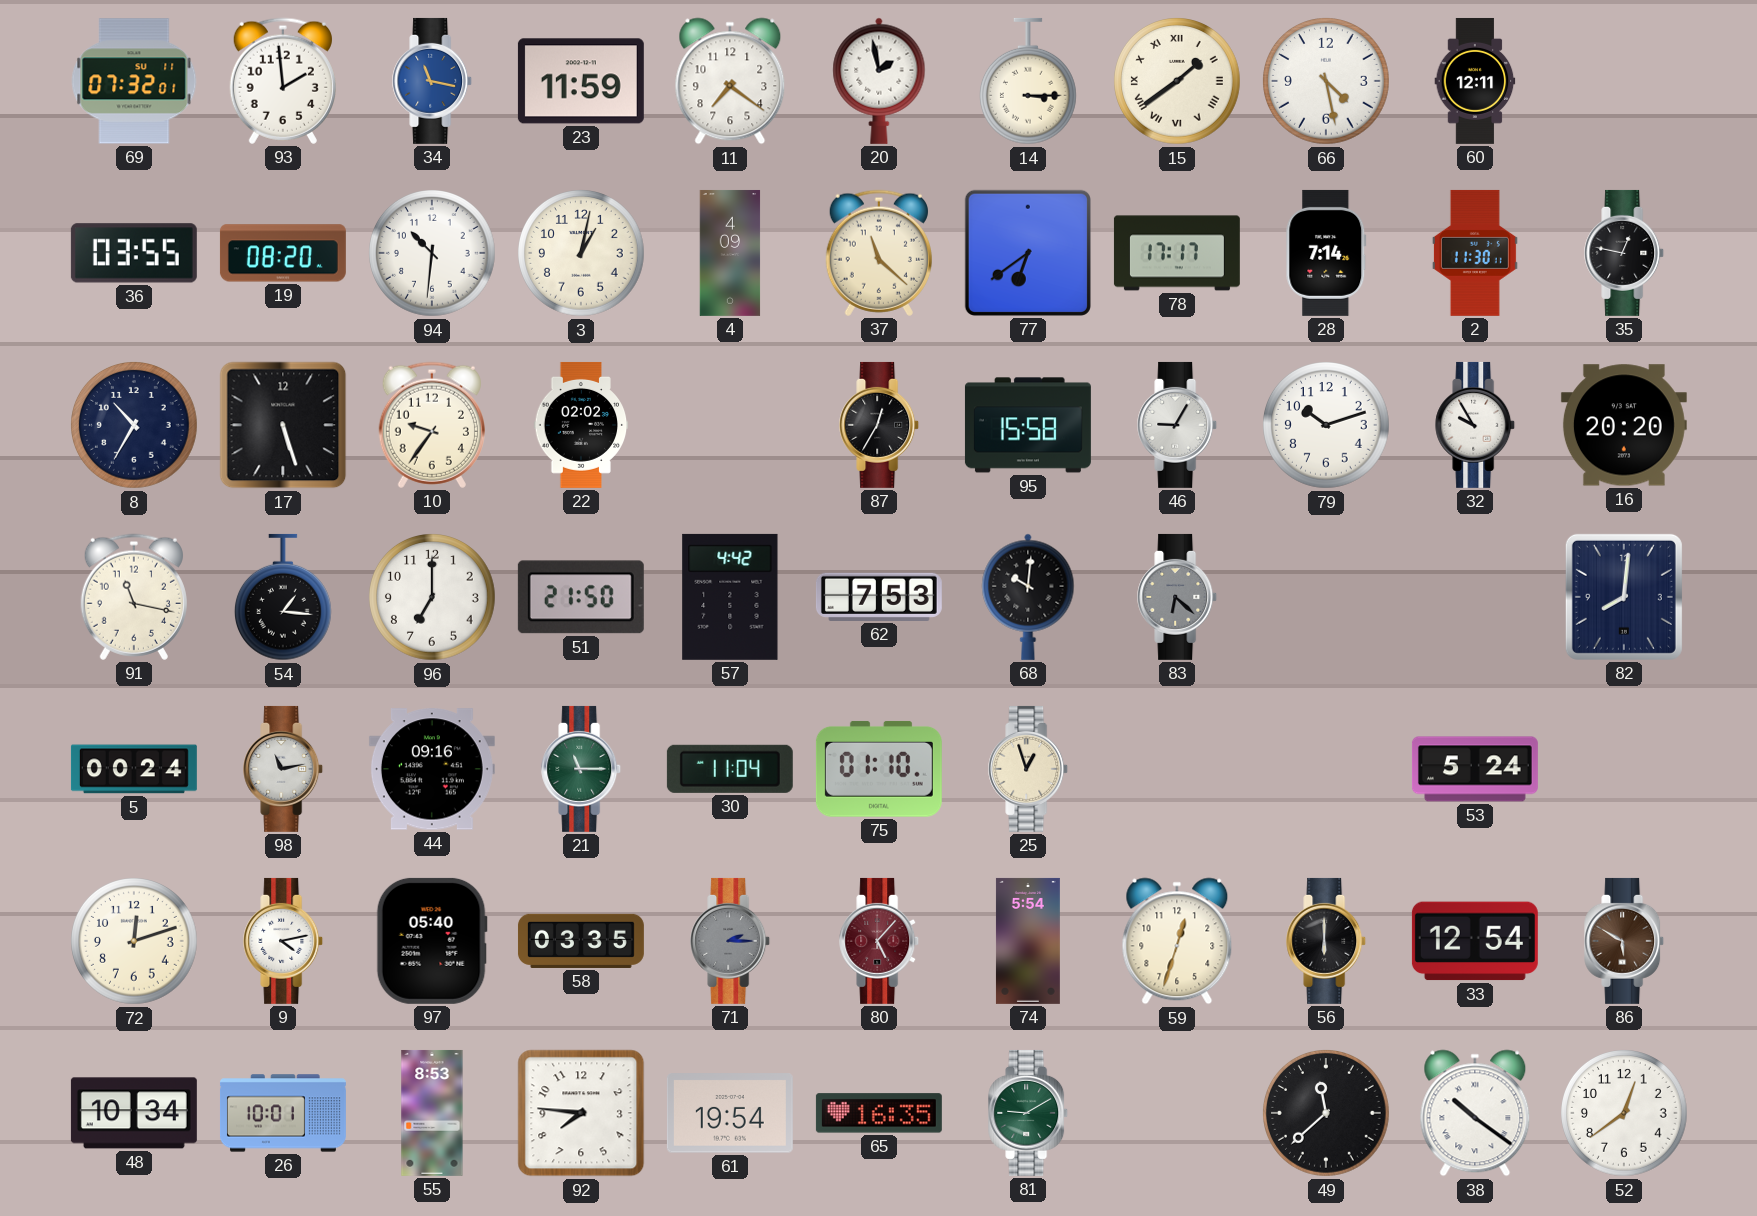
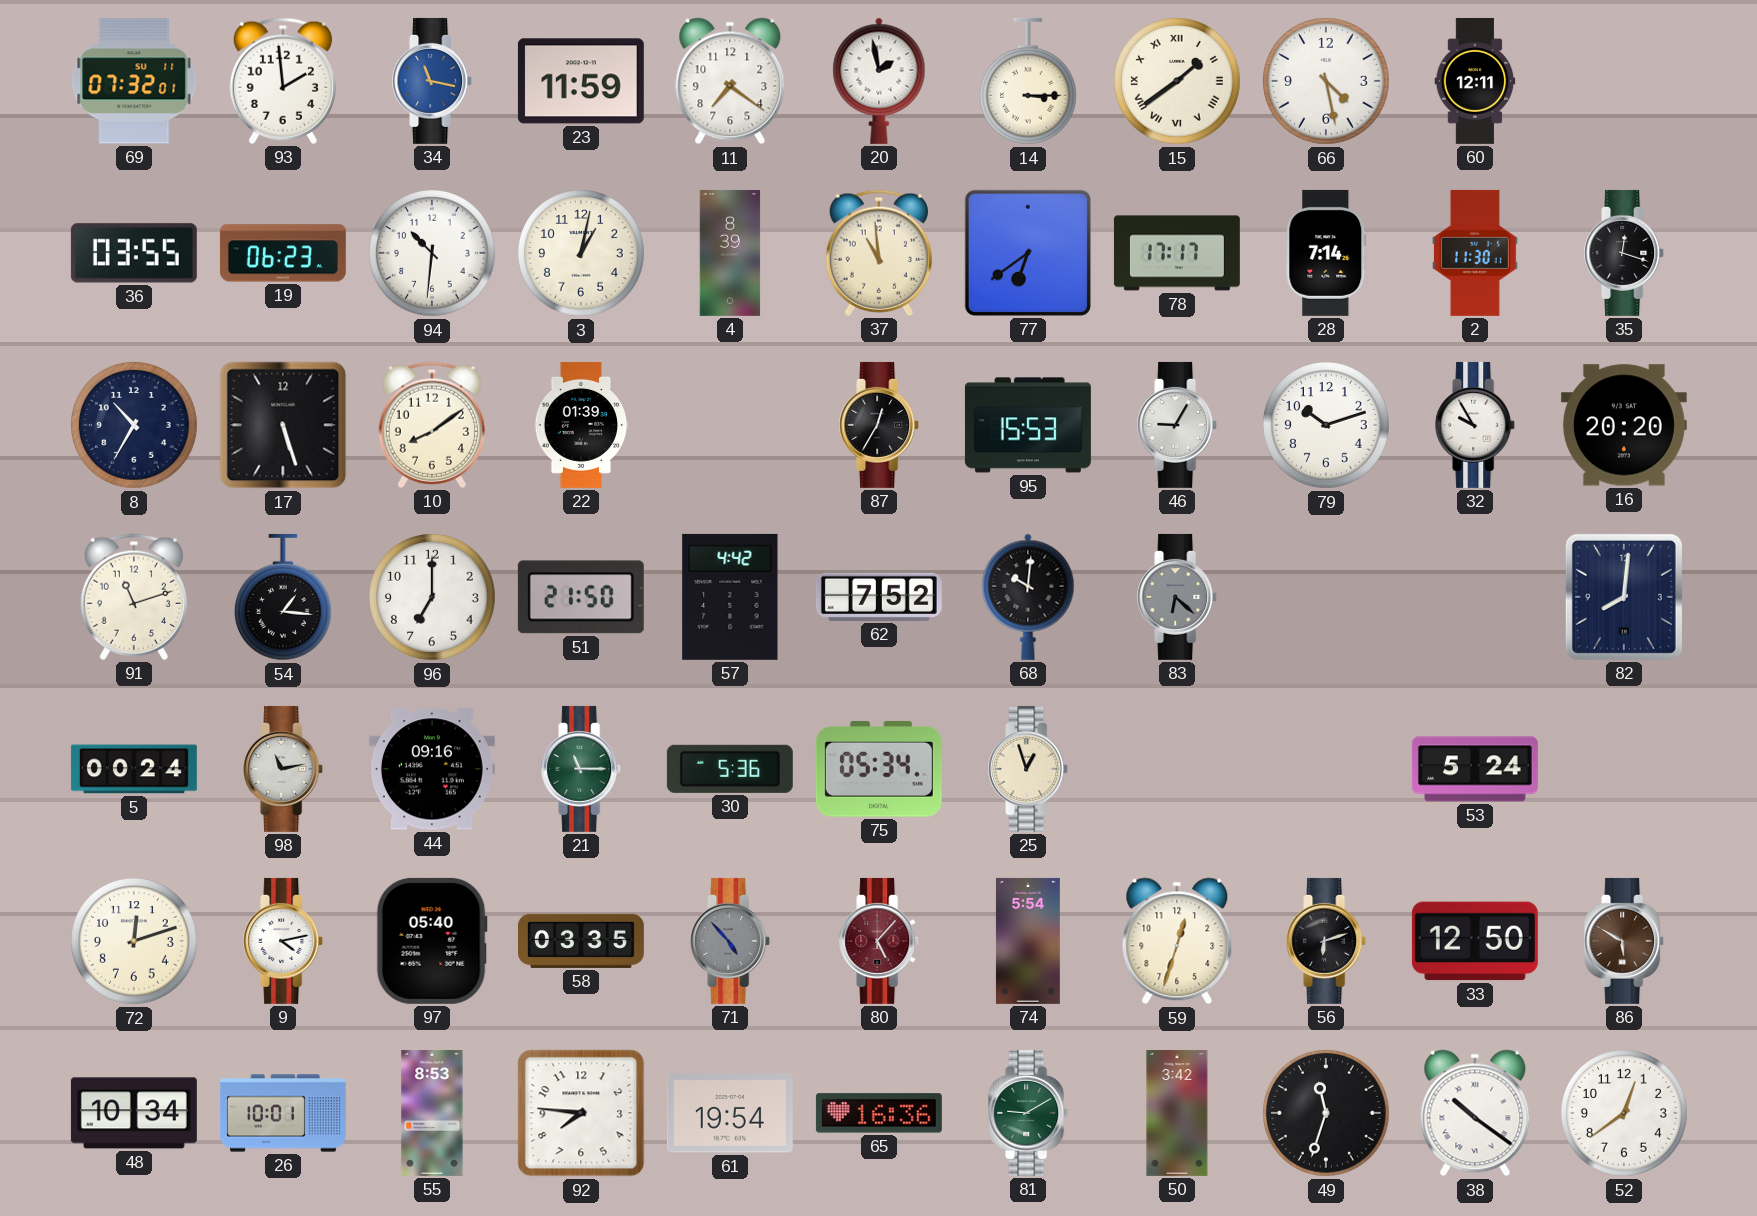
19: 08:20 -> 06:23
4: 4:09 -> 8:39
37: 11:22 -> 10:59
35: 12:47 -> 12:18
10: 9:36 -> 8:09
22: 02:02 -> 01:39
95: 15:58 -> 15:53
91: 11:17 -> 11:12
62: 7:53 -> 7:52
30: 11:04 -> 5:36
75: 01:10 -> 05:34
71: 2:15 -> 4:53
56: 6:00 -> 6:12
33: 12:54 -> 12:50
65: 16:35 -> 16:36
50: none -> 3:42
49: 11:38 -> 11:33
